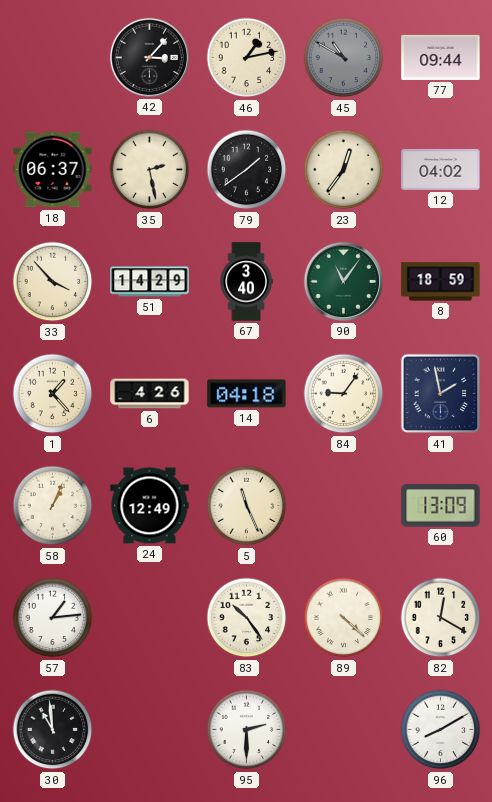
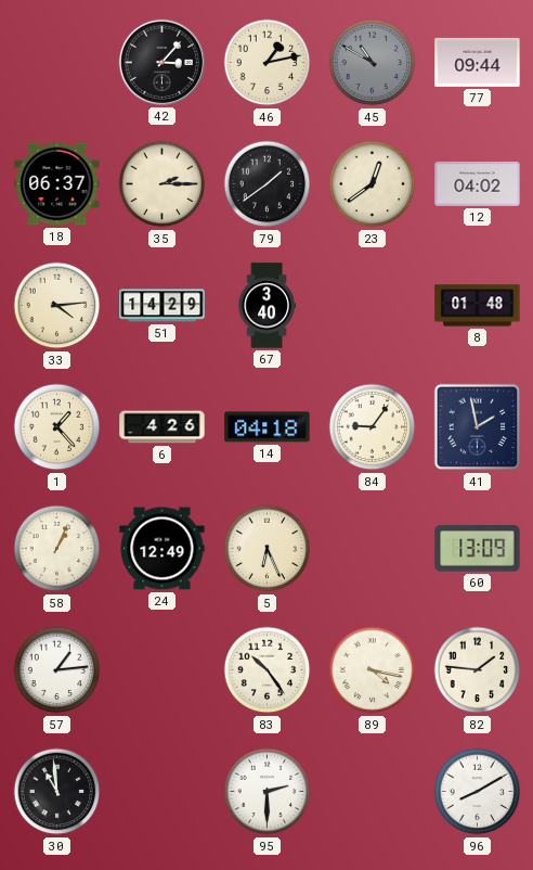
35: 2:28 -> 2:15
23: 12:36 -> 12:39
33: 3:53 -> 4:14
90: 11:06 -> none
8: 18:59 -> 01:48
5: 11:26 -> 6:26
89: 4:22 -> 4:17
82: 12:20 -> 1:46
